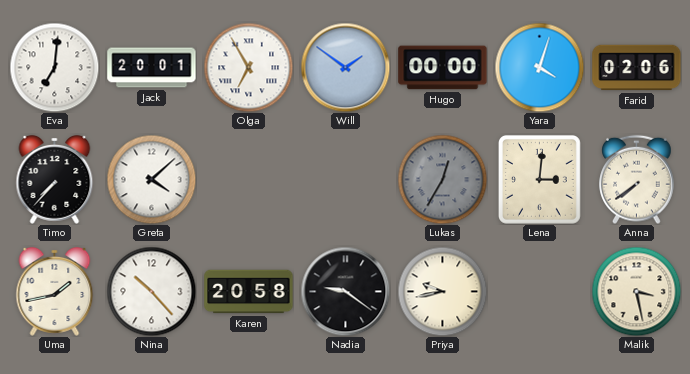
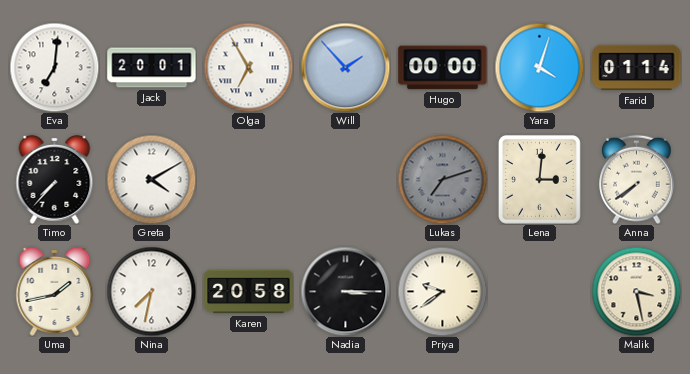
Will: 1:51 -> 1:53
Farid: 02:06 -> 01:14
Greta: 4:08 -> 4:10
Lukas: 12:35 -> 7:12
Nina: 10:23 -> 7:32
Nadia: 9:21 -> 3:15
Priya: 9:43 -> 9:39
